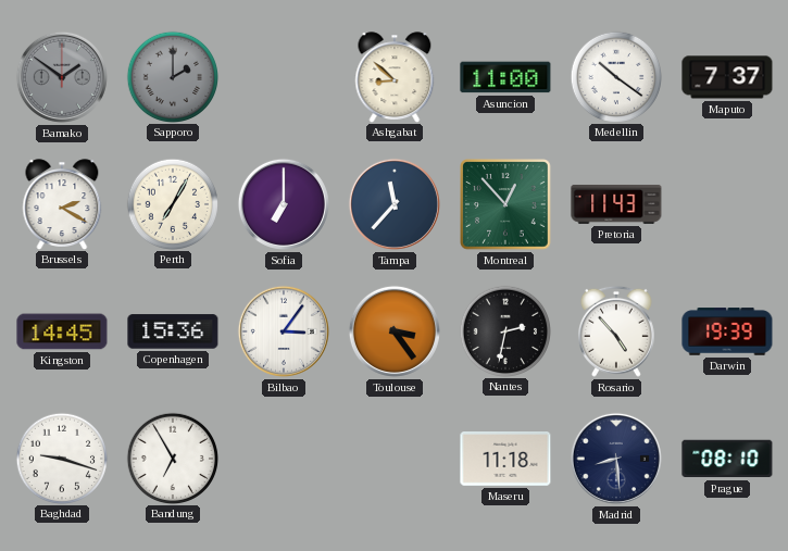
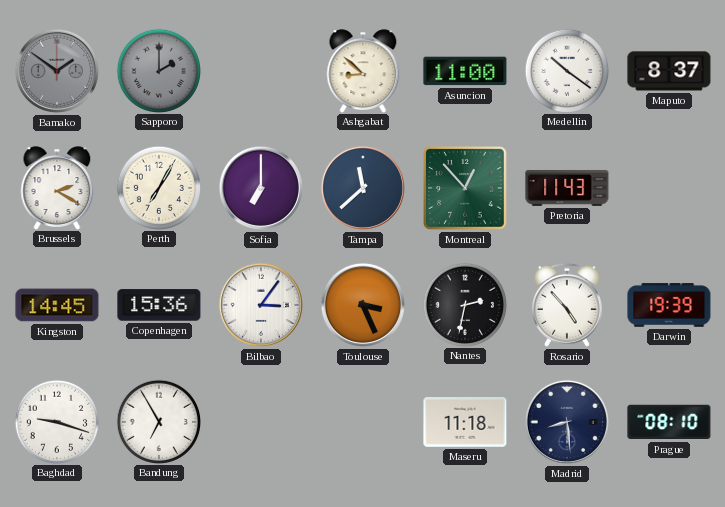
Maputo: 7:37 -> 8:37
Tampa: 11:37 -> 11:38
Toulouse: 3:24 -> 3:26
